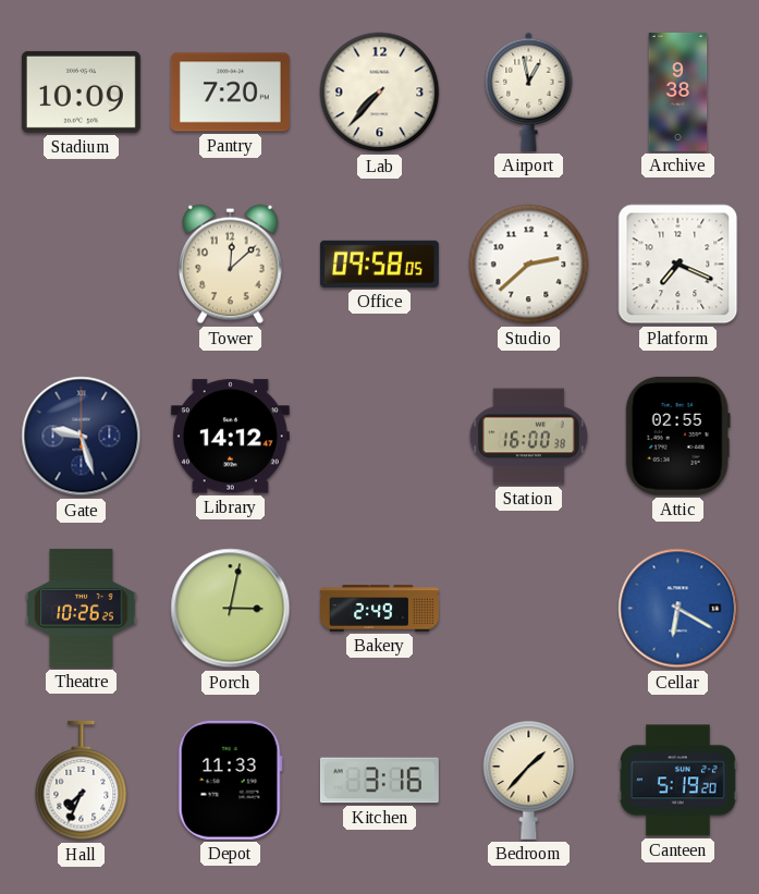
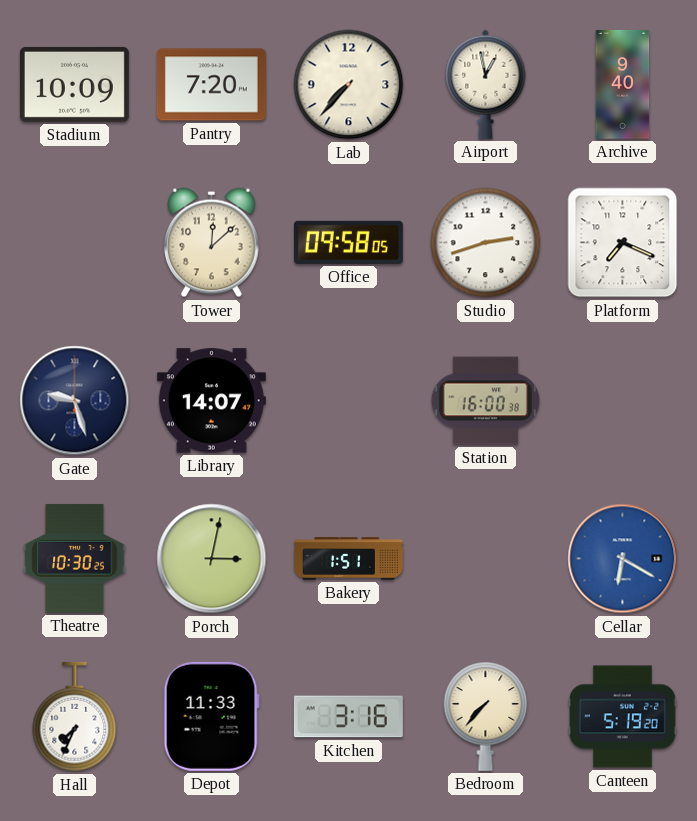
Archive: 9:38 -> 9:40
Studio: 2:38 -> 2:42
Library: 14:12 -> 14:07
Attic: 02:55 -> none
Theatre: 10:26 -> 10:30
Bakery: 2:49 -> 1:51
Bedroom: 1:37 -> 7:37
